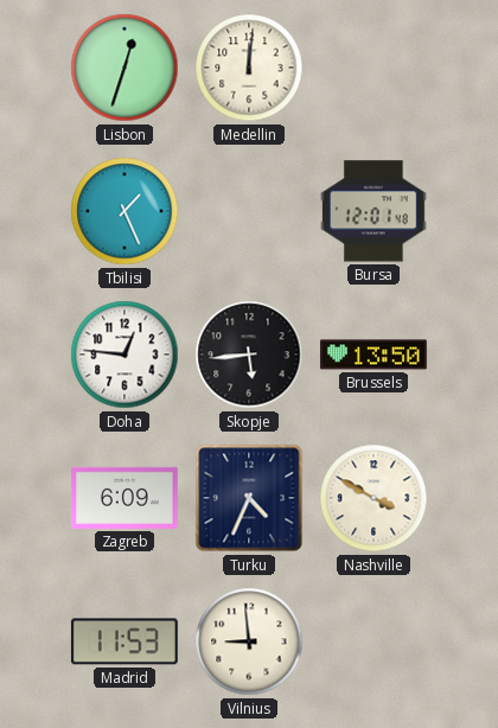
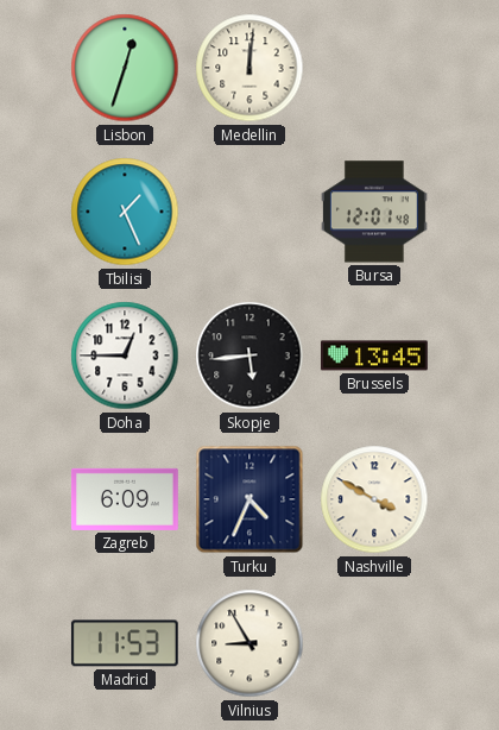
Doha: 12:46 -> 12:45
Brussels: 13:50 -> 13:45
Vilnius: 8:59 -> 8:55
